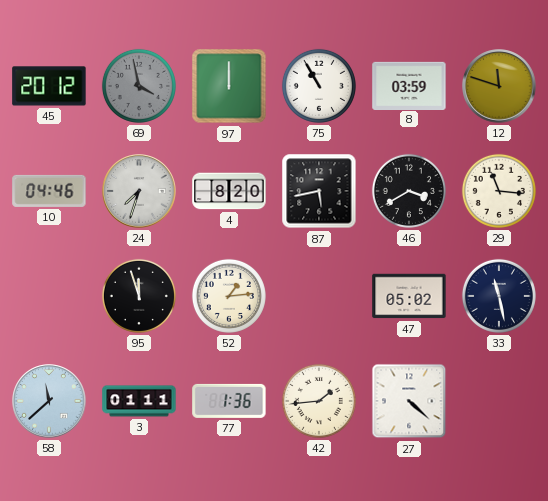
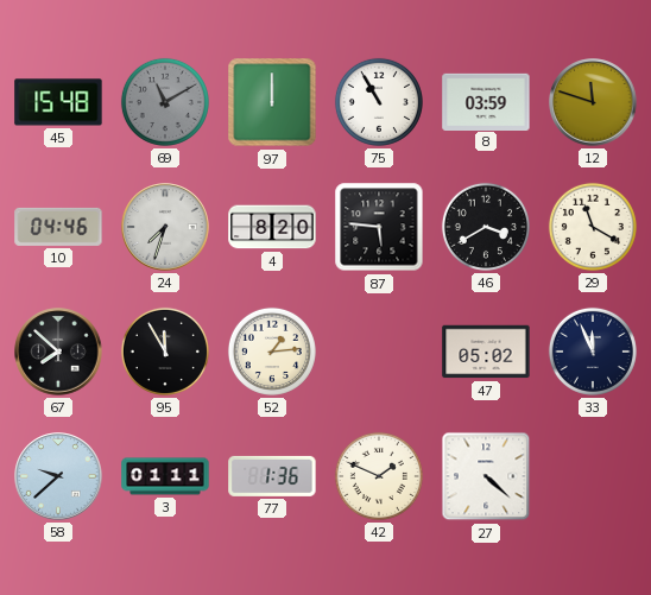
45: 20:12 -> 15:48
69: 3:58 -> 11:10
87: 5:43 -> 5:46
29: 11:16 -> 11:20
67: none -> 7:52
95: 11:57 -> 11:55
33: 11:28 -> 11:56
58: 11:38 -> 9:38
42: 1:44 -> 1:49
